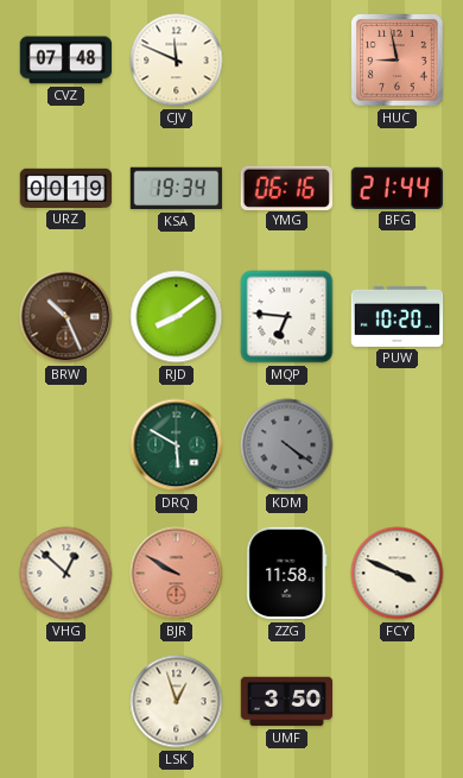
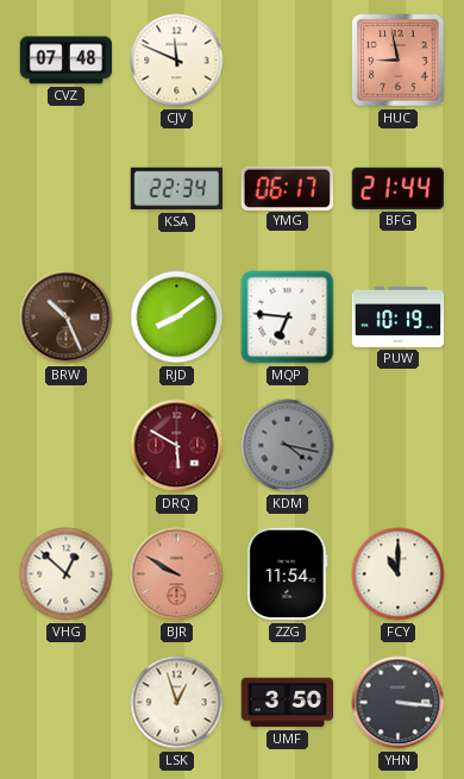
URZ: 00:19 -> none
KSA: 19:34 -> 22:34
YMG: 06:16 -> 06:17
PUW: 10:20 -> 10:19
DRQ dial: green -> burgundy
KDM: 4:21 -> 4:17
ZZG: 11:58 -> 11:54
FCY: 3:49 -> 11:00
YHN: none -> 3:16
